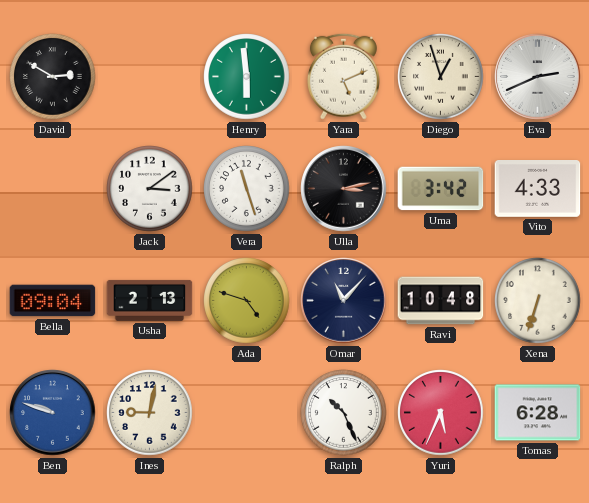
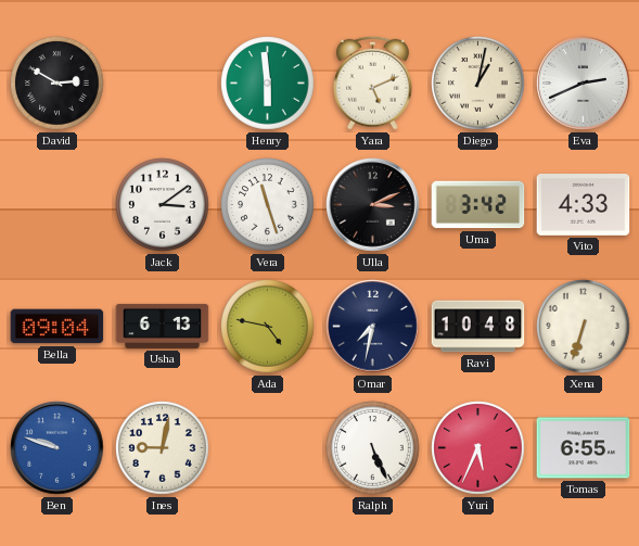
Diego: 12:57 -> 1:02
Ulla: 3:13 -> 3:11
Usha: 2:13 -> 6:13
Ada: 4:48 -> 4:47
Omar: 11:07 -> 7:32
Ralph: 10:26 -> 5:26
Tomas: 6:28 -> 6:55
